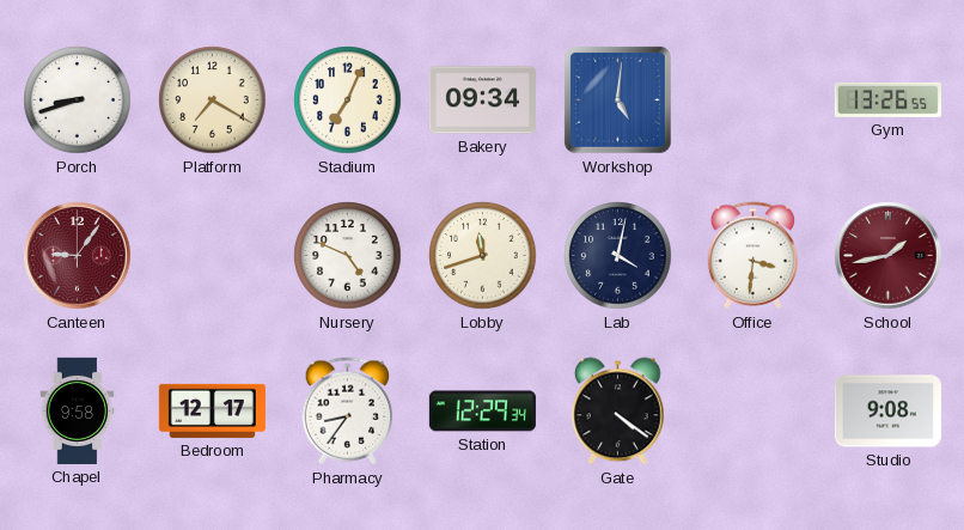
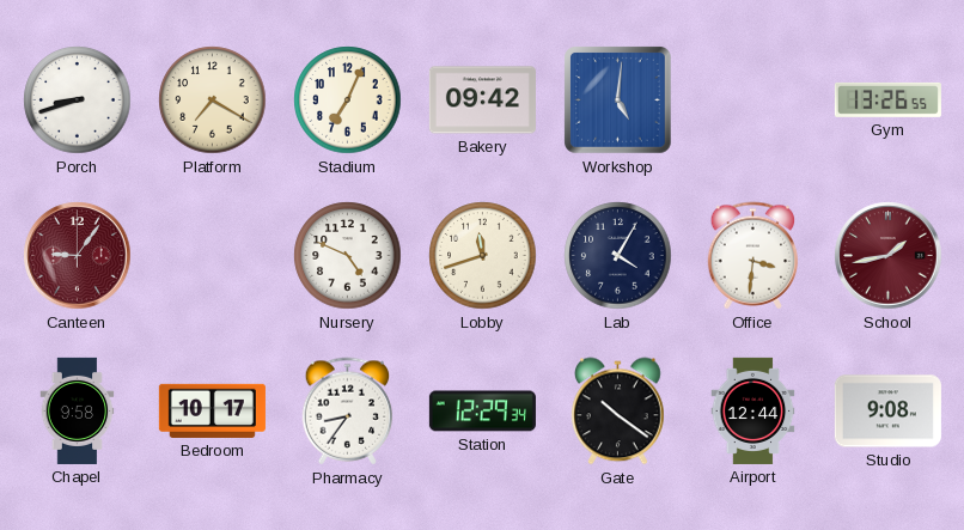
Bakery: 09:34 -> 09:42
Lab: 4:02 -> 4:05
Bedroom: 12:17 -> 10:17
Gate: 4:21 -> 10:21
Airport: none -> 12:44
